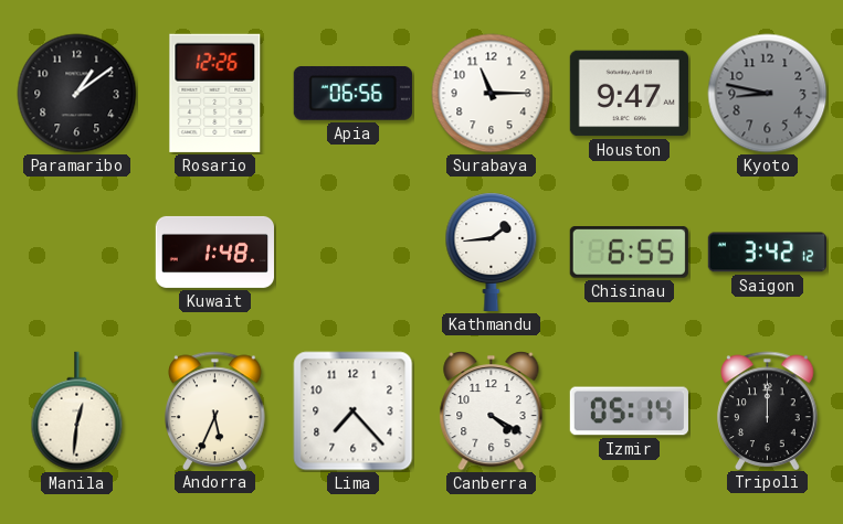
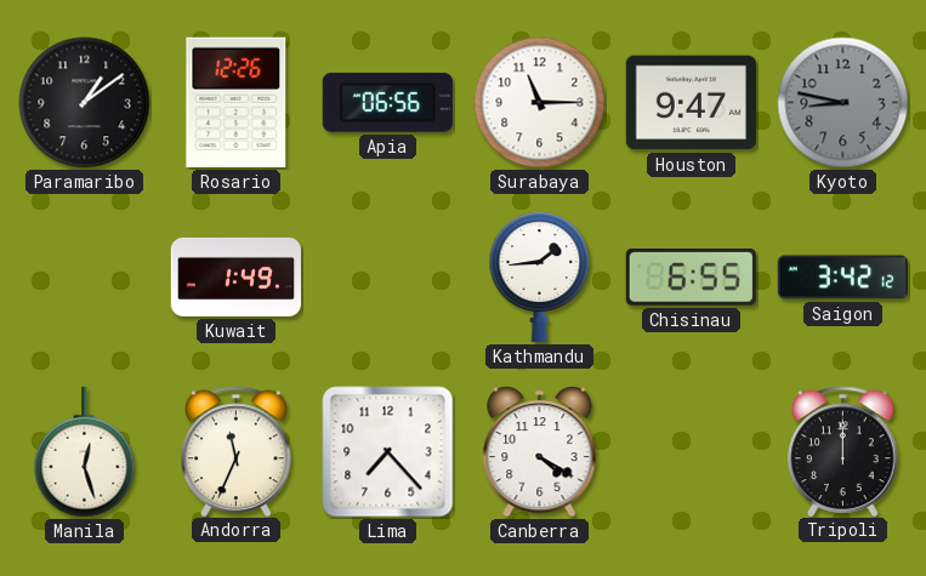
Kuwait: 1:48 -> 1:49
Manila: 12:31 -> 12:27
Andorra: 5:34 -> 11:34
Izmir: 05:14 -> none
